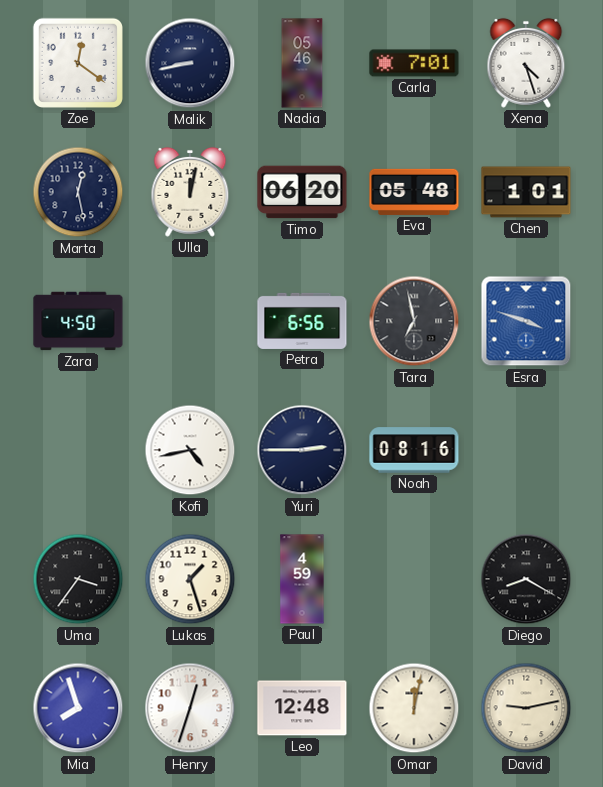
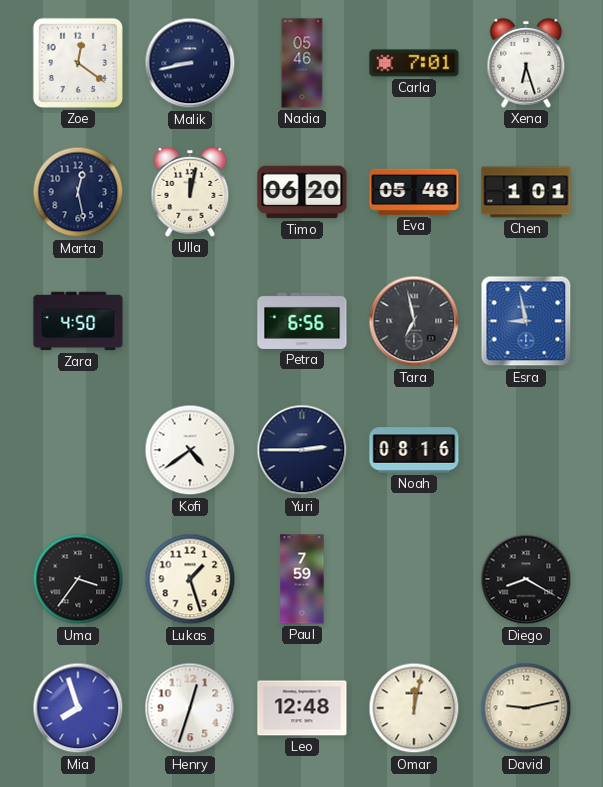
Xena: 4:27 -> 6:27
Esra: 3:48 -> 8:58
Kofi: 4:43 -> 4:39
Paul: 4:59 -> 7:59
